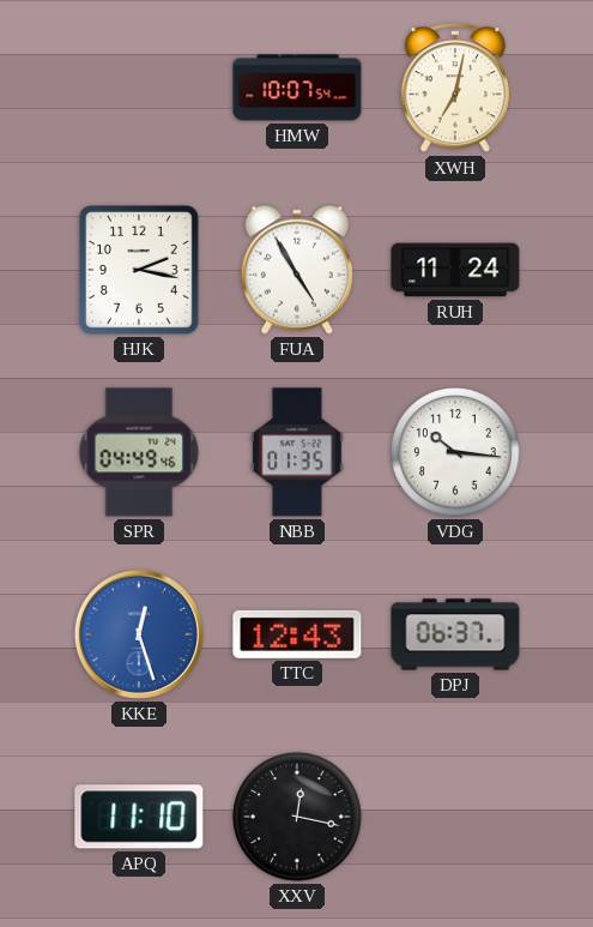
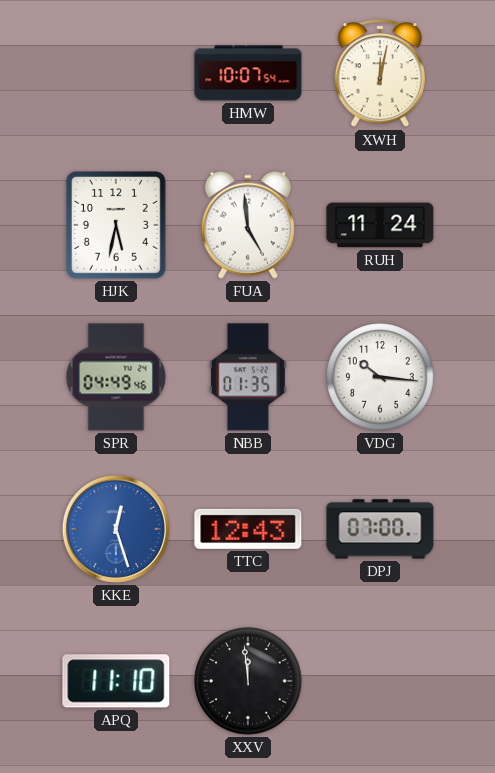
XWH: 7:02 -> 12:02
HJK: 2:17 -> 5:32
FUA: 4:55 -> 4:59
DPJ: 06:37 -> 07:00
XXV: 12:17 -> 11:59
